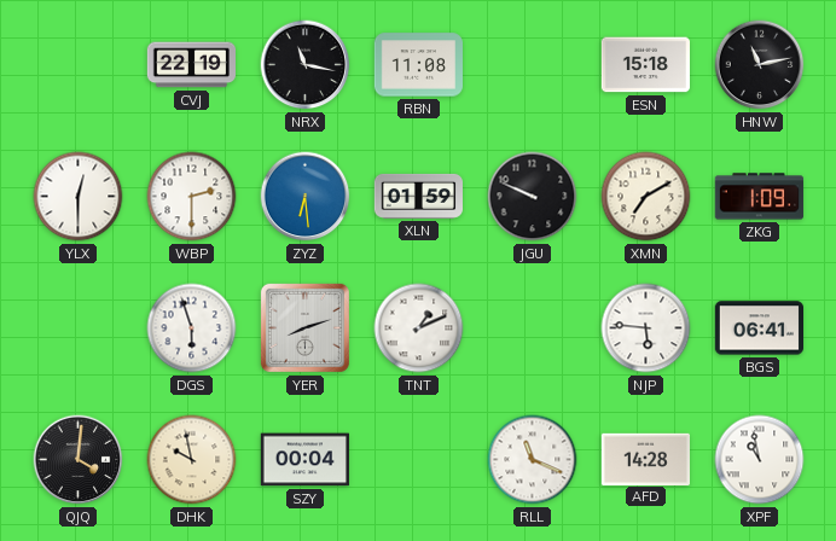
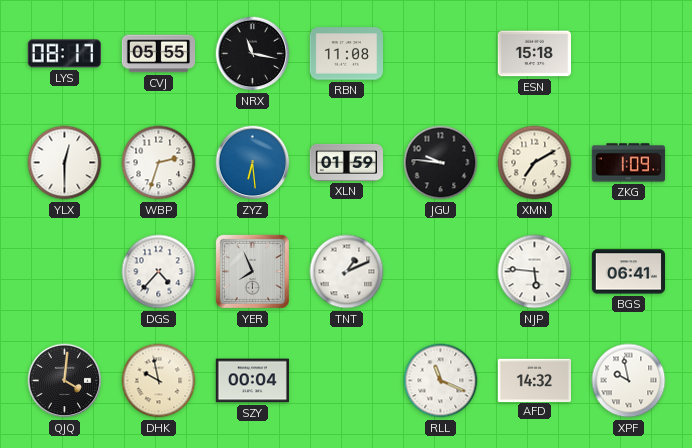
LYS: none -> 08:17
CVJ: 22:19 -> 05:55
HNW: 11:13 -> none
WBP: 2:30 -> 2:33
JGU: 9:49 -> 9:46
DGS: 5:57 -> 4:37
YER: 8:12 -> 7:56
AFD: 14:28 -> 14:32
XPF: 10:58 -> 9:58
